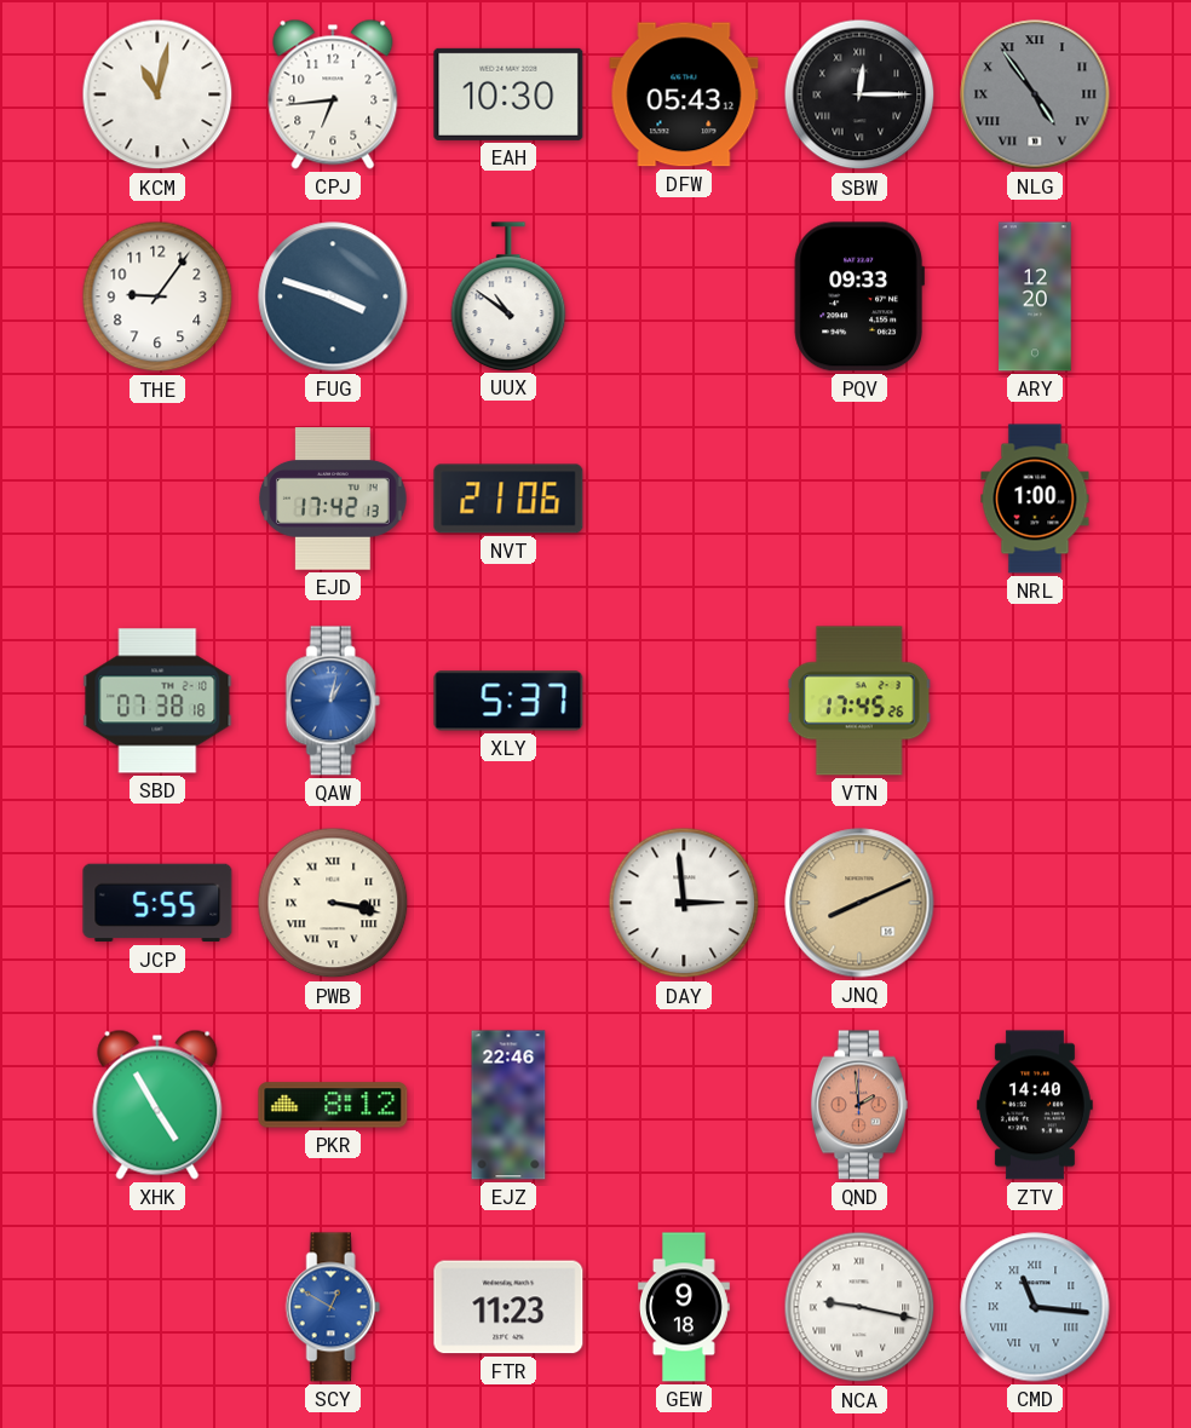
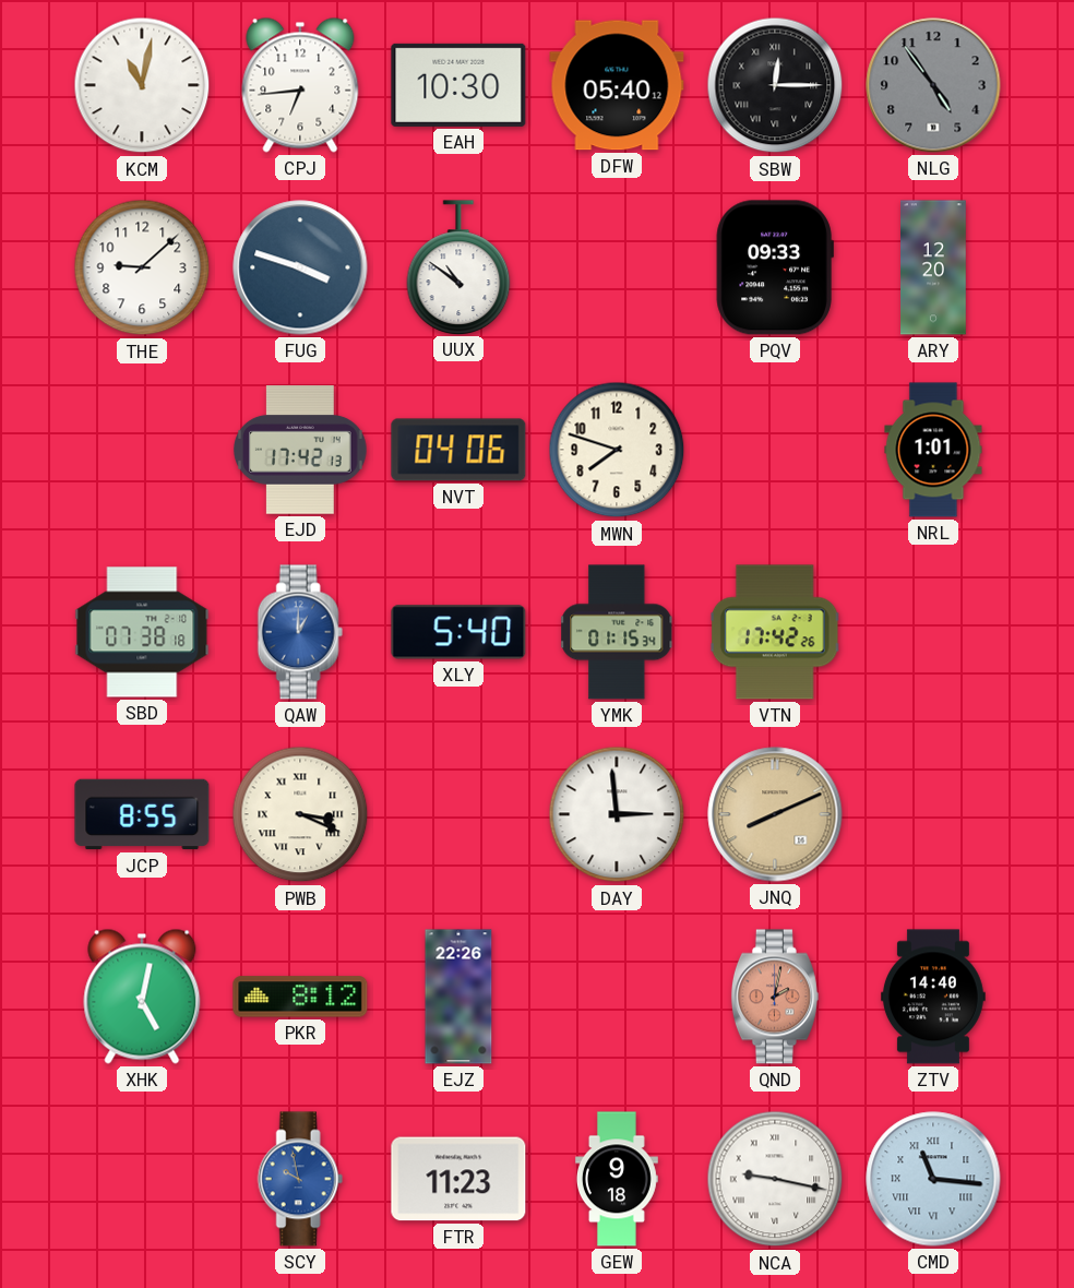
DFW: 05:43 -> 05:40
NLG numerals: Roman -> Arabic
THE: 9:06 -> 9:08
NVT: 21:06 -> 04:06
MWN: none -> 7:48
NRL: 1:00 -> 1:01
QAW: 1:02 -> 1:00
XLY: 5:37 -> 5:40
YMK: none -> 01:15
VTN: 17:45 -> 17:42
JCP: 5:55 -> 8:55
PWB: 3:17 -> 3:19
XHK: 4:55 -> 5:02
EJZ: 22:46 -> 22:26
QND: 1:59 -> 2:02
SCY: 12:50 -> 9:58
